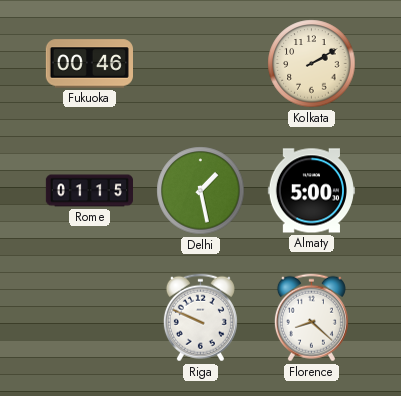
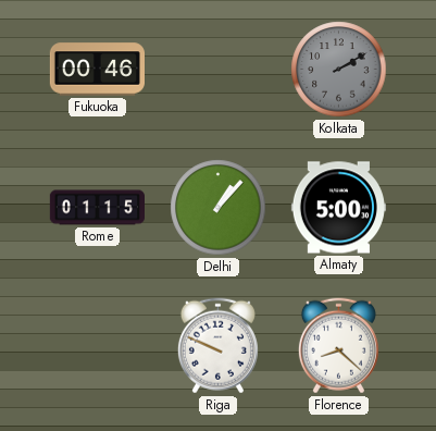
Kolkata dial: cream -> grey
Delhi: 1:28 -> 1:07
